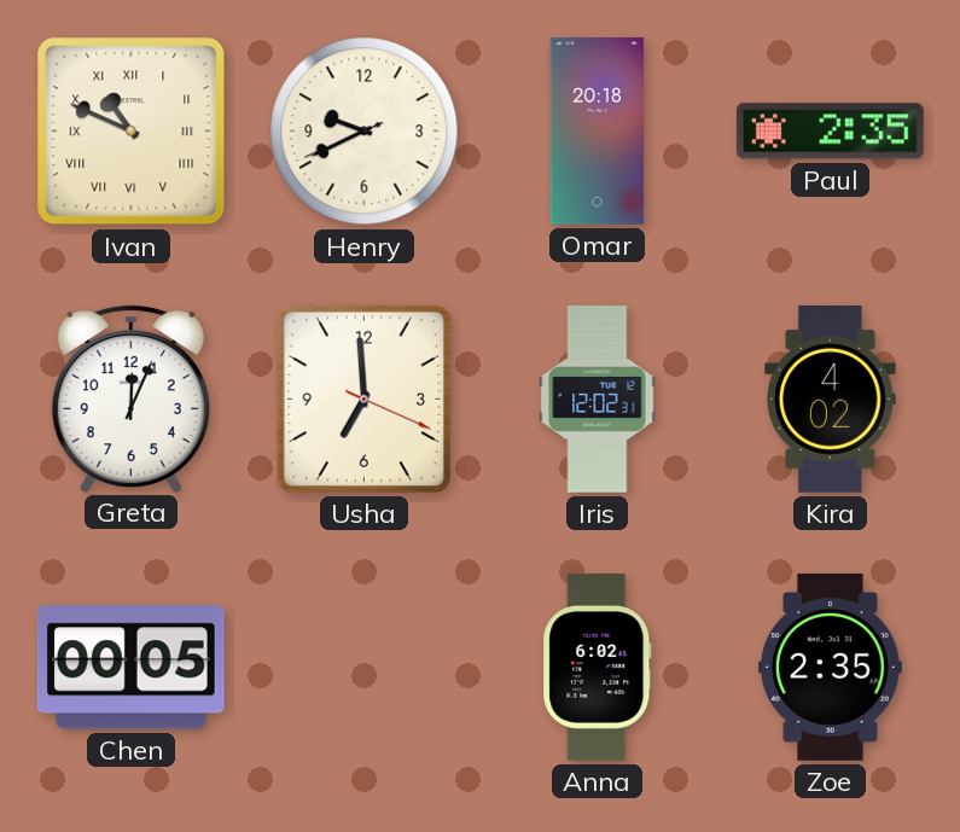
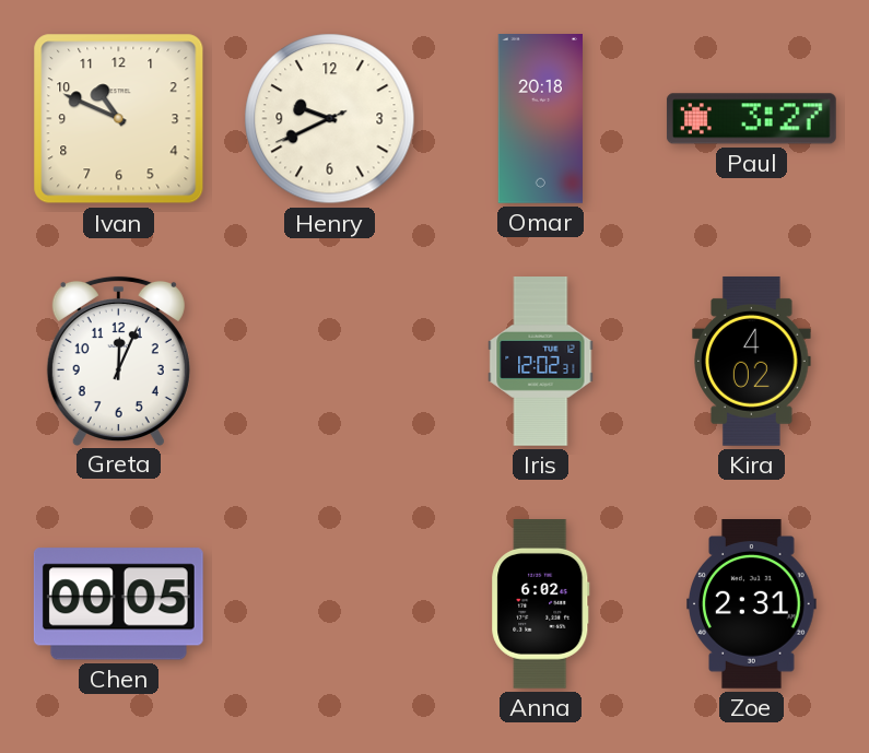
Ivan numerals: Roman -> Arabic
Paul: 2:35 -> 3:27
Usha: 6:59 -> none
Zoe: 2:35 -> 2:31
